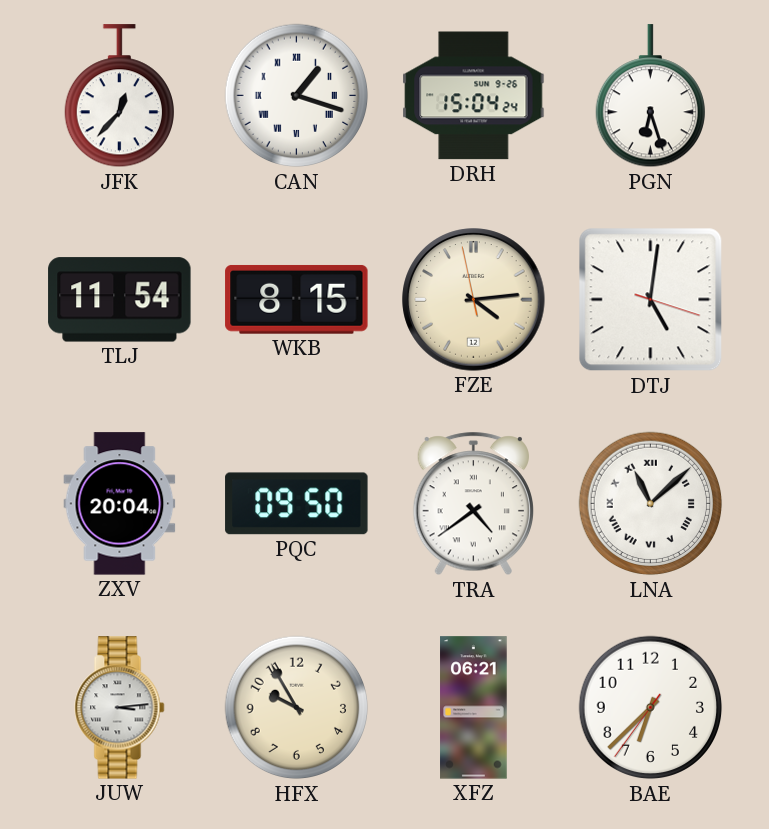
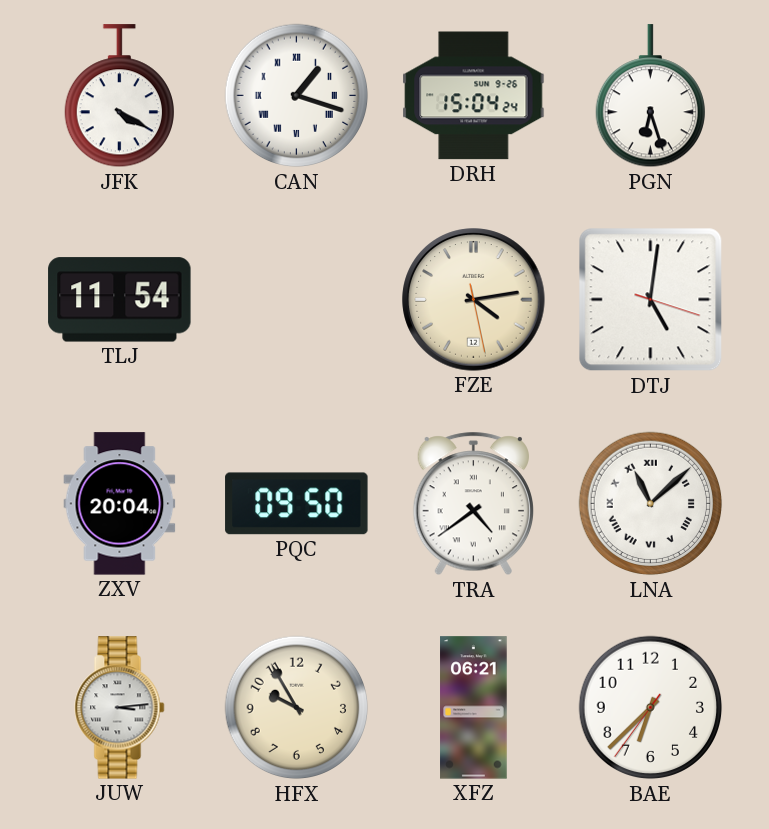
JFK: 12:37 -> 4:20
WKB: 8:15 -> none
FZE: 4:13:58 -> 4:13:28
